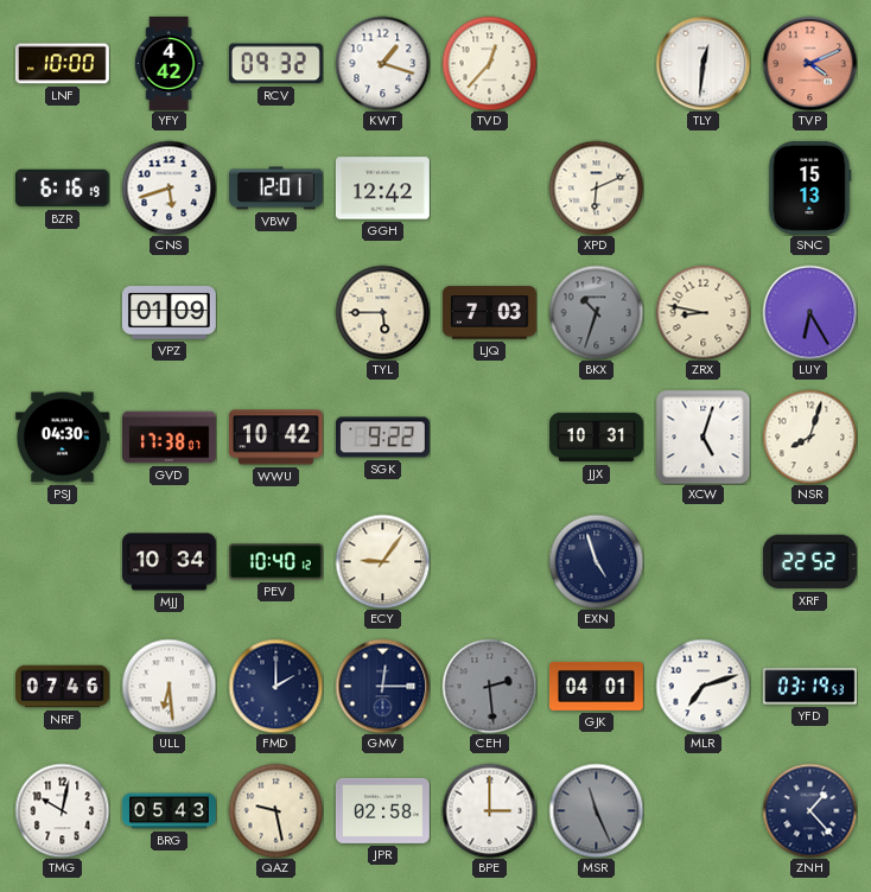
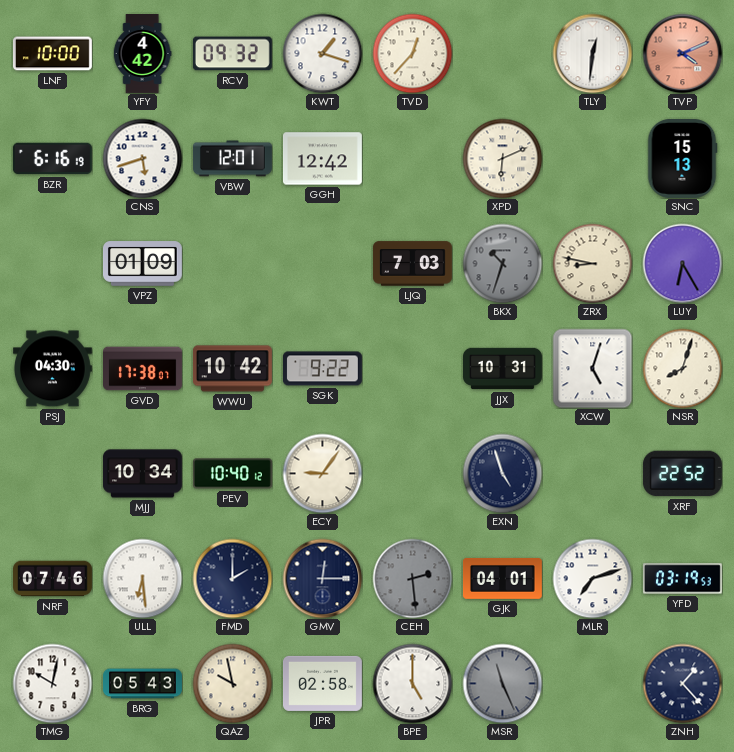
TYL: 5:45 -> none
QAZ: 9:28 -> 9:58
BPE: 3:00 -> 5:00
